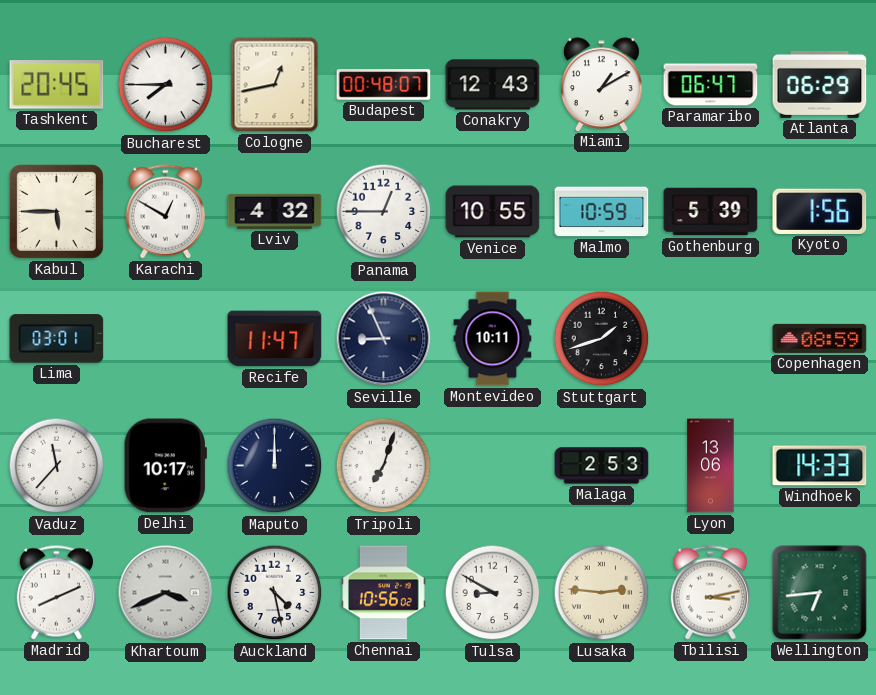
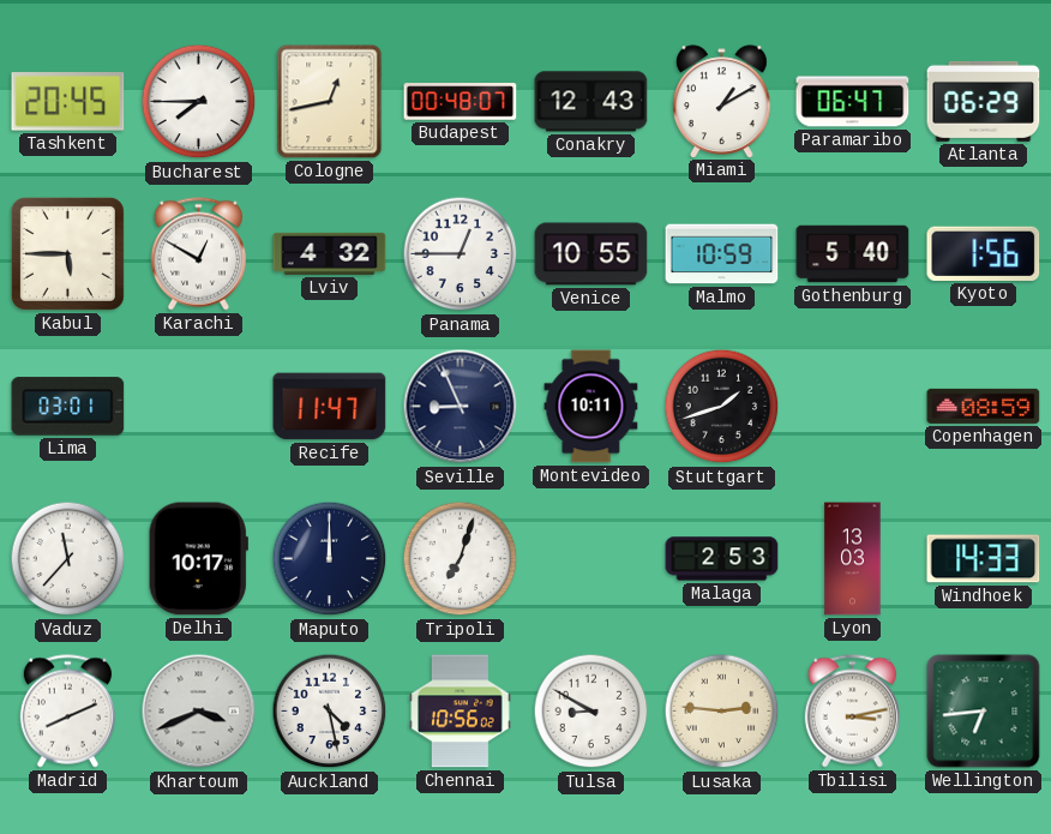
Gothenburg: 5:39 -> 5:40
Lyon: 13:06 -> 13:03
